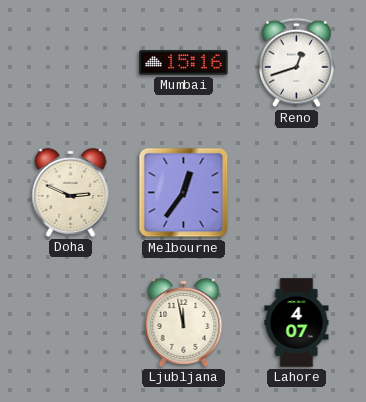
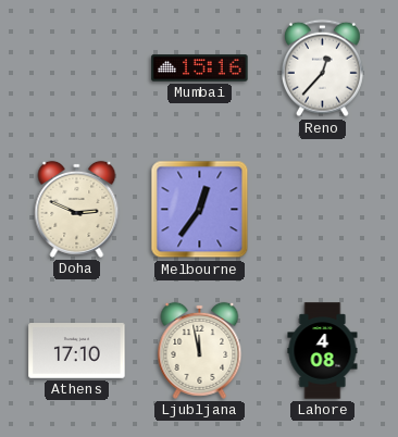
Reno: 12:42 -> 12:37
Athens: none -> 17:10
Lahore: 4:07 -> 4:08
